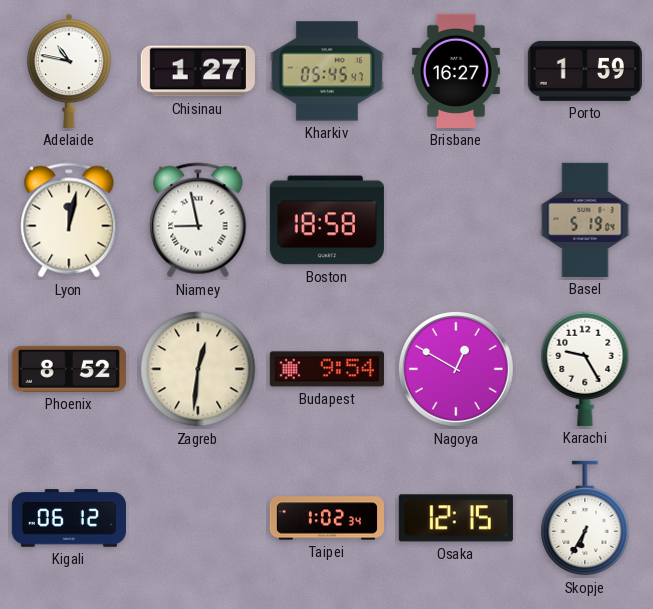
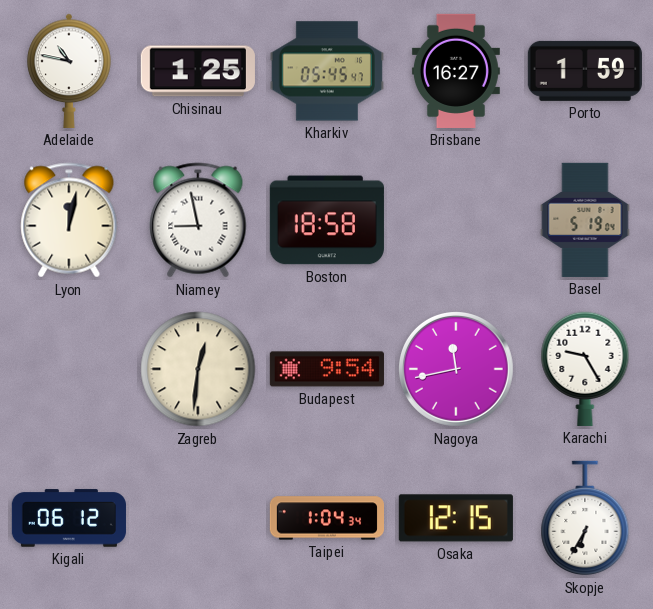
Chisinau: 1:27 -> 1:25
Phoenix: 8:52 -> none
Nagoya: 12:50 -> 11:43
Taipei: 1:02 -> 1:04
